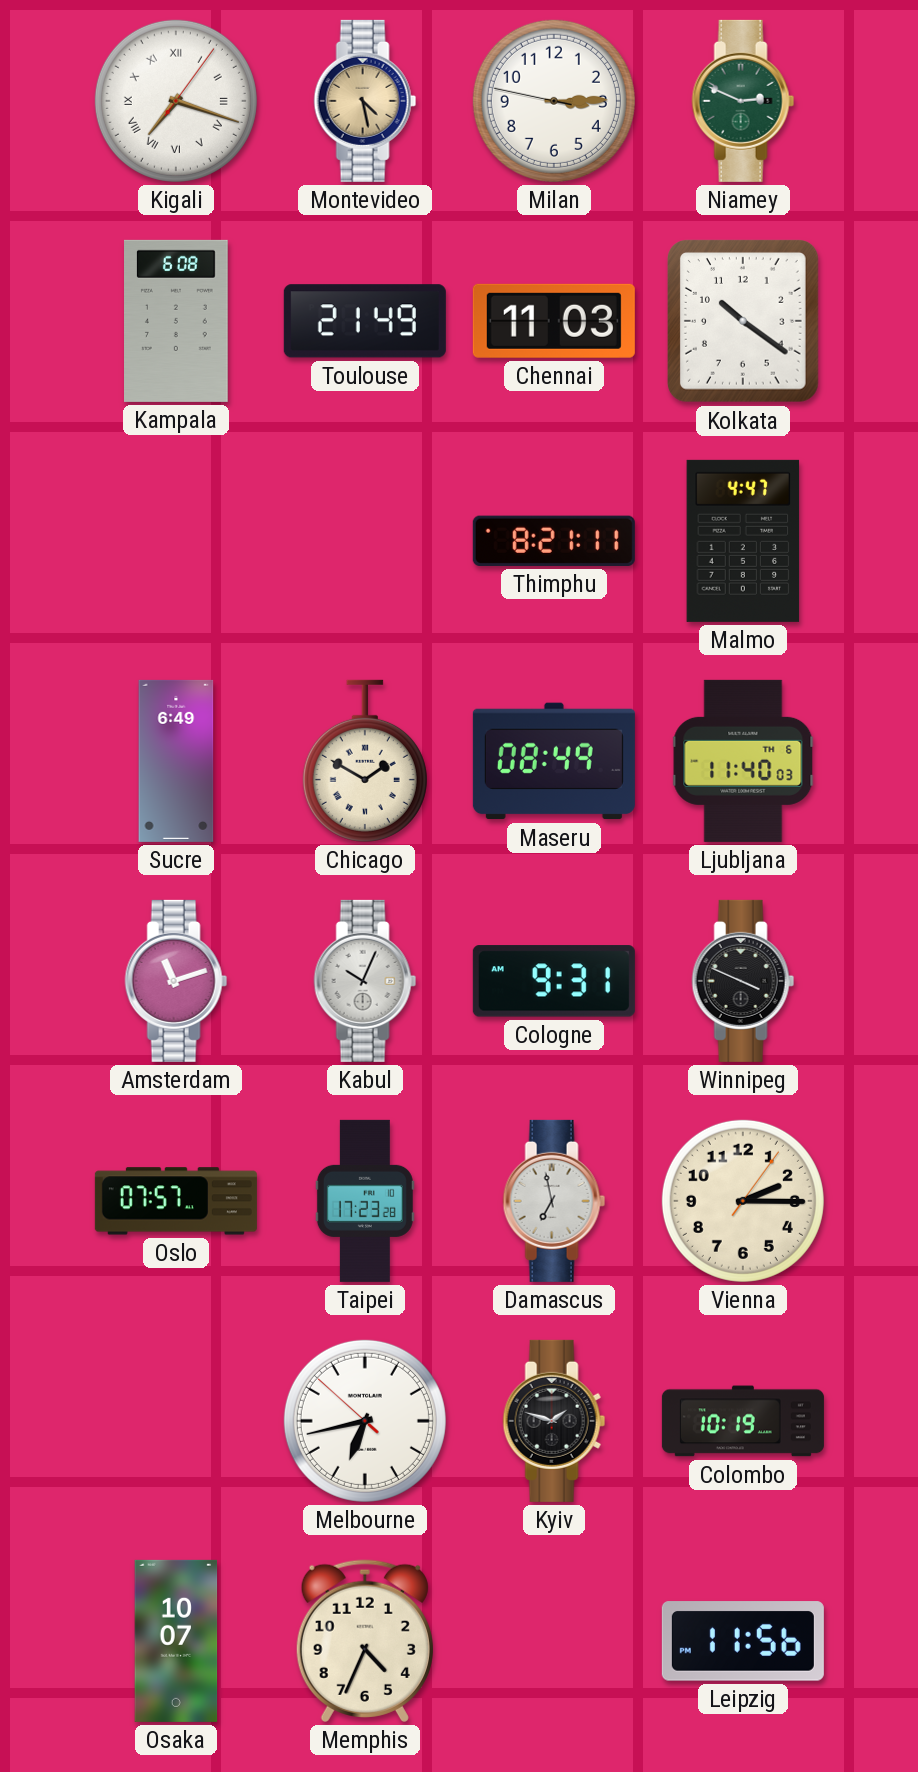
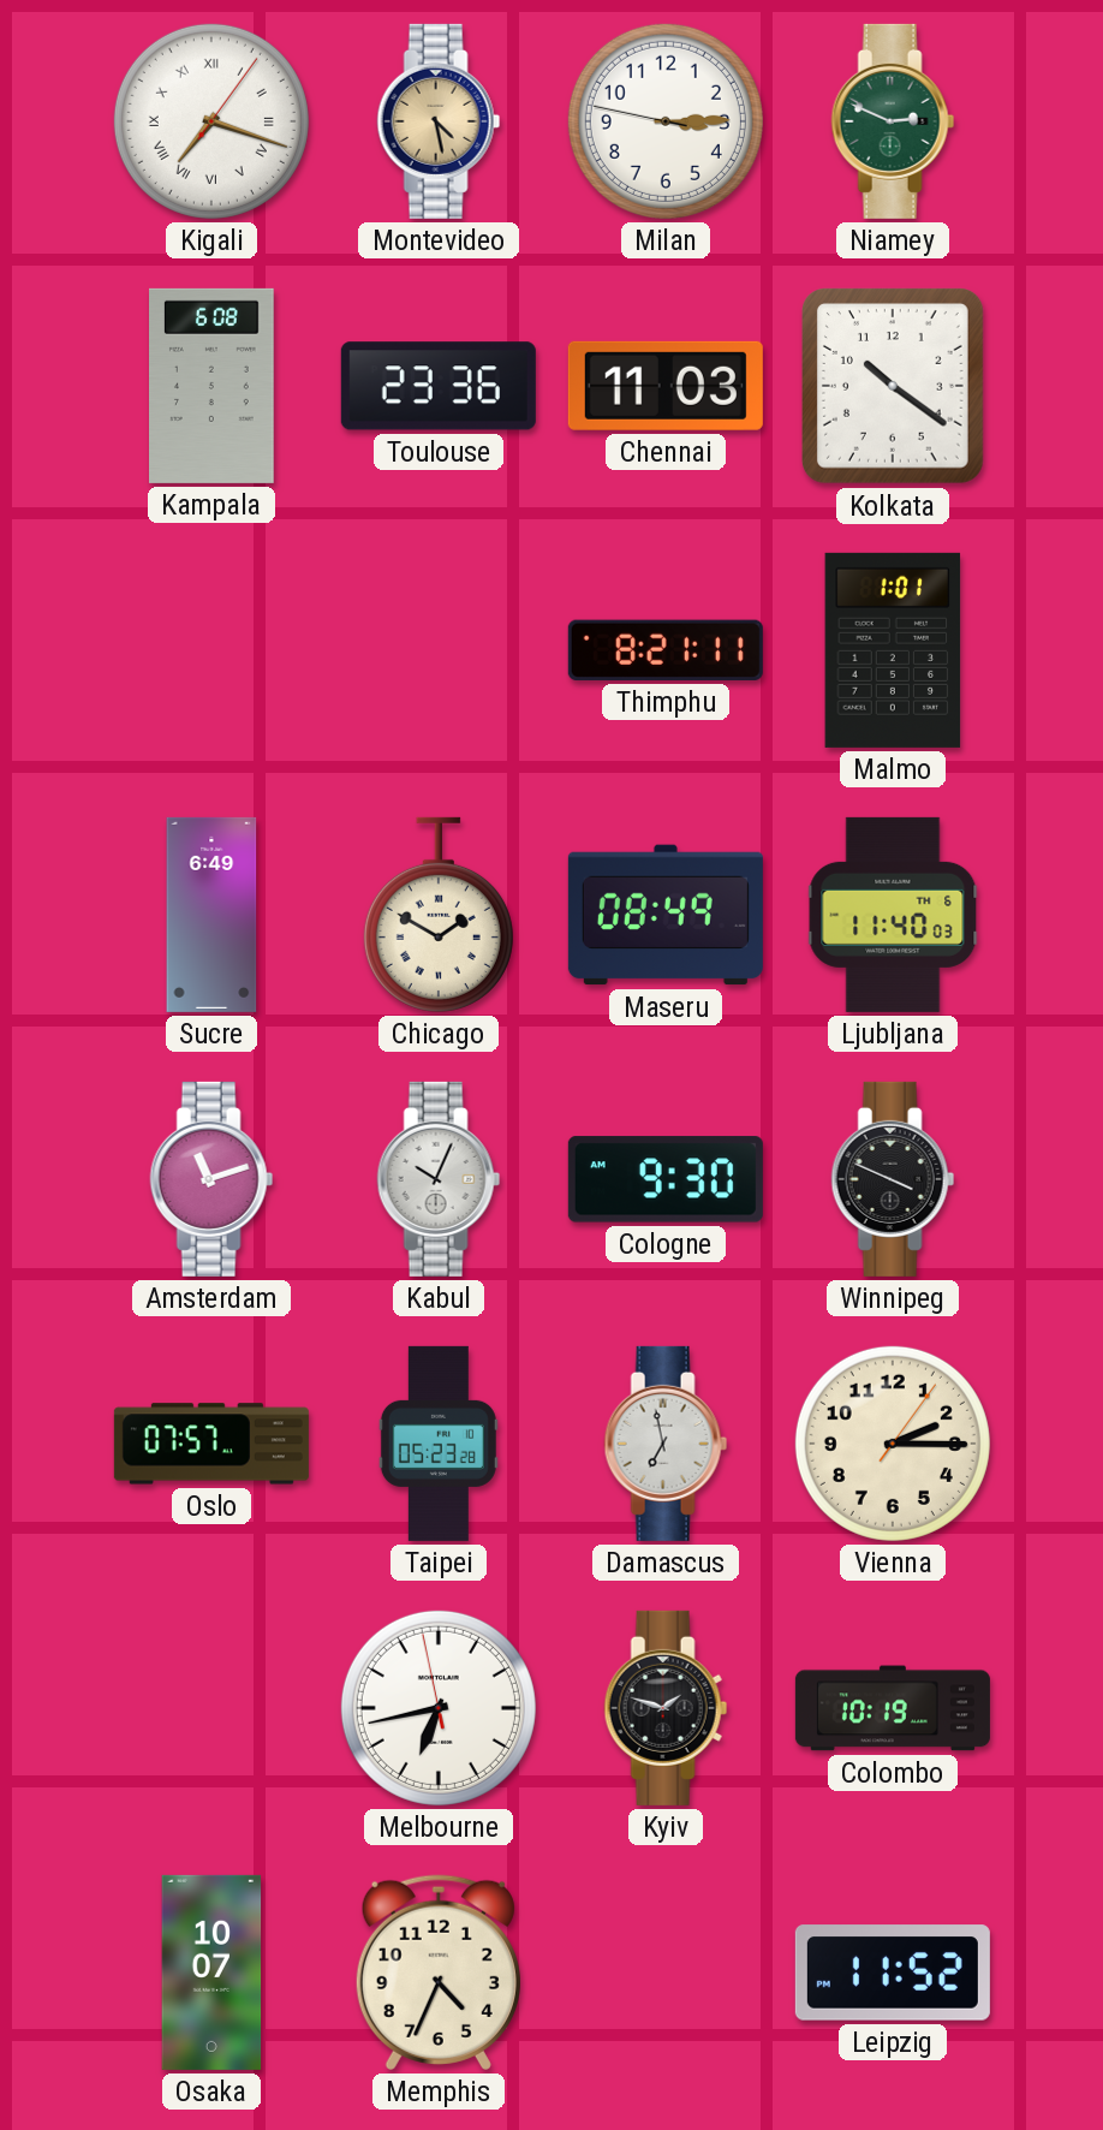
Toulouse: 21:49 -> 23:36
Malmo: 4:47 -> 1:01
Cologne: 9:31 -> 9:30
Taipei: 17:23 -> 05:23
Melbourne: 6:42:52 -> 6:42:58
Leipzig: 11:56 -> 11:52
